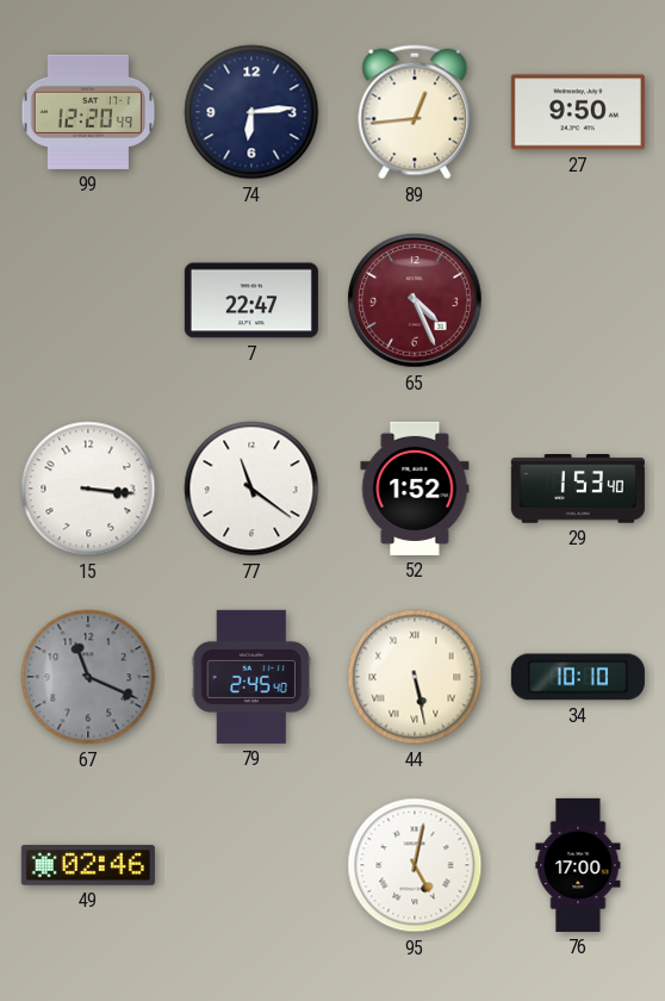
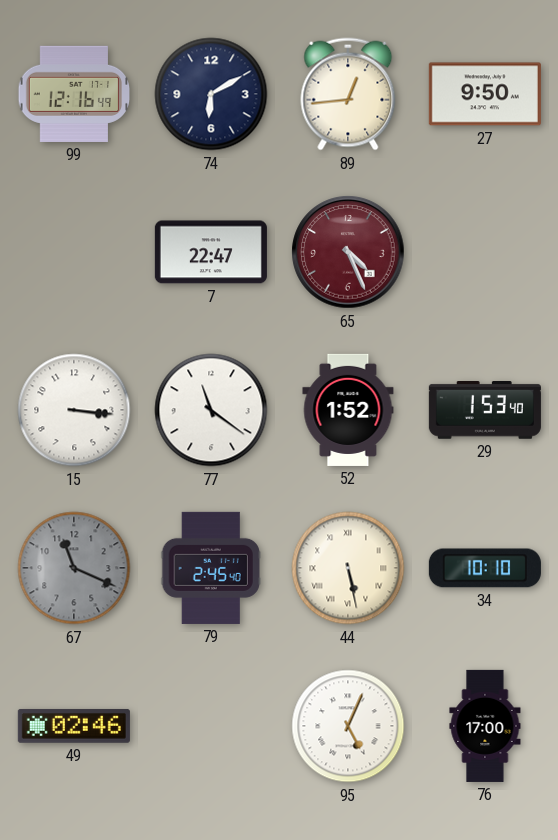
99: 12:20 -> 12:16
74: 6:14 -> 6:10
95: 5:02 -> 5:04
